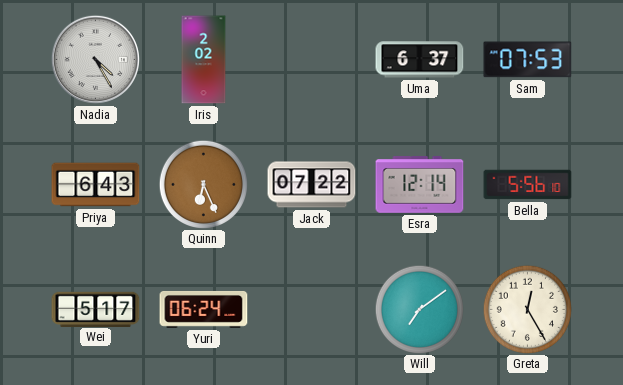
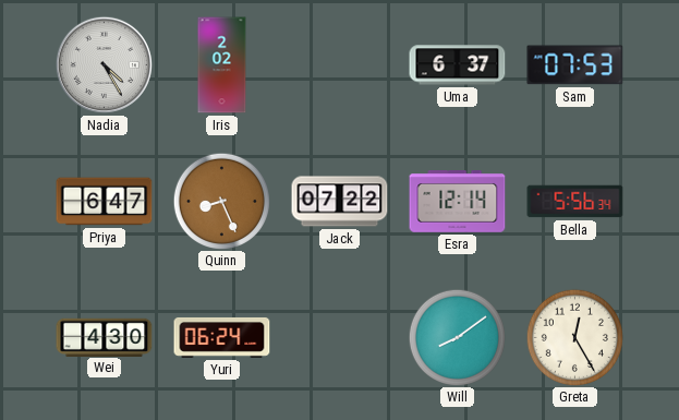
Priya: 6:43 -> 6:47
Quinn: 6:26 -> 8:26
Bella: 5:56:10 -> 5:56:34
Wei: 5:17 -> 4:30
Will: 7:09 -> 8:09
